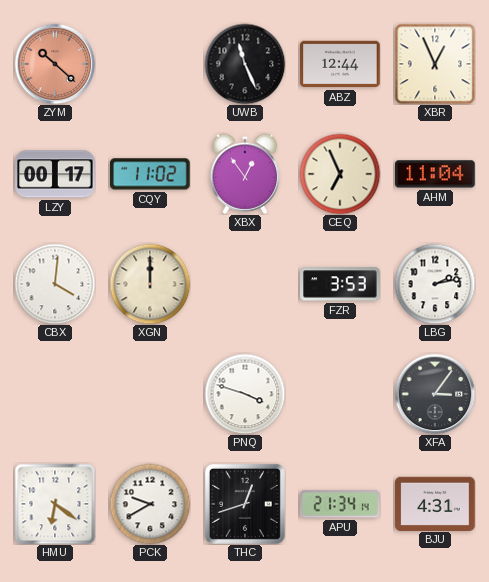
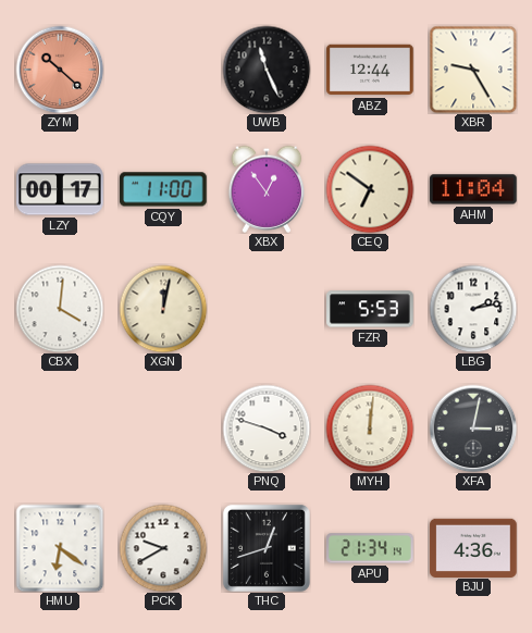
XBR: 12:56 -> 9:25
CQY: 11:02 -> 11:00
CEQ: 6:56 -> 6:51
XGN: 12:00 -> 12:02
FZR: 3:53 -> 5:53
MYH: none -> 12:01
XFA: 3:06 -> 3:02
BJU: 4:31 -> 4:36
